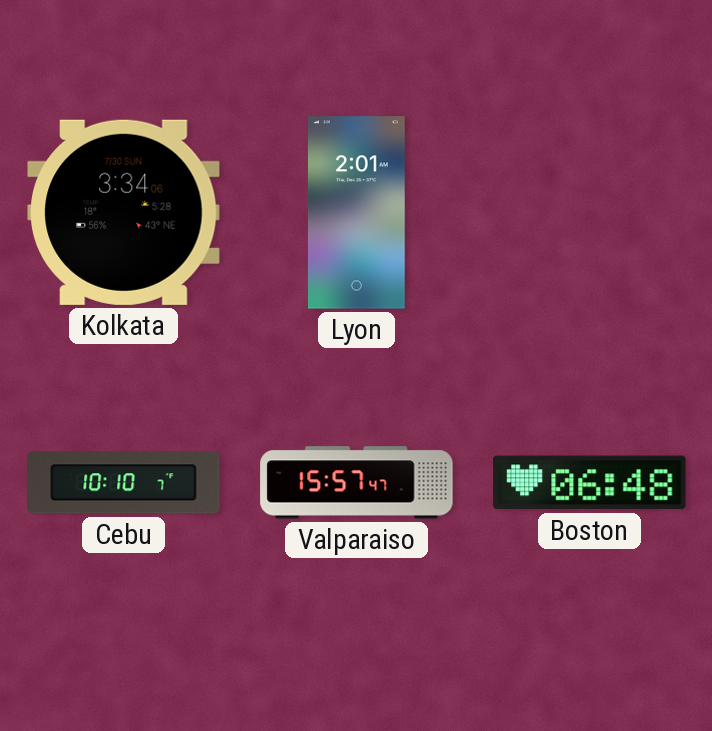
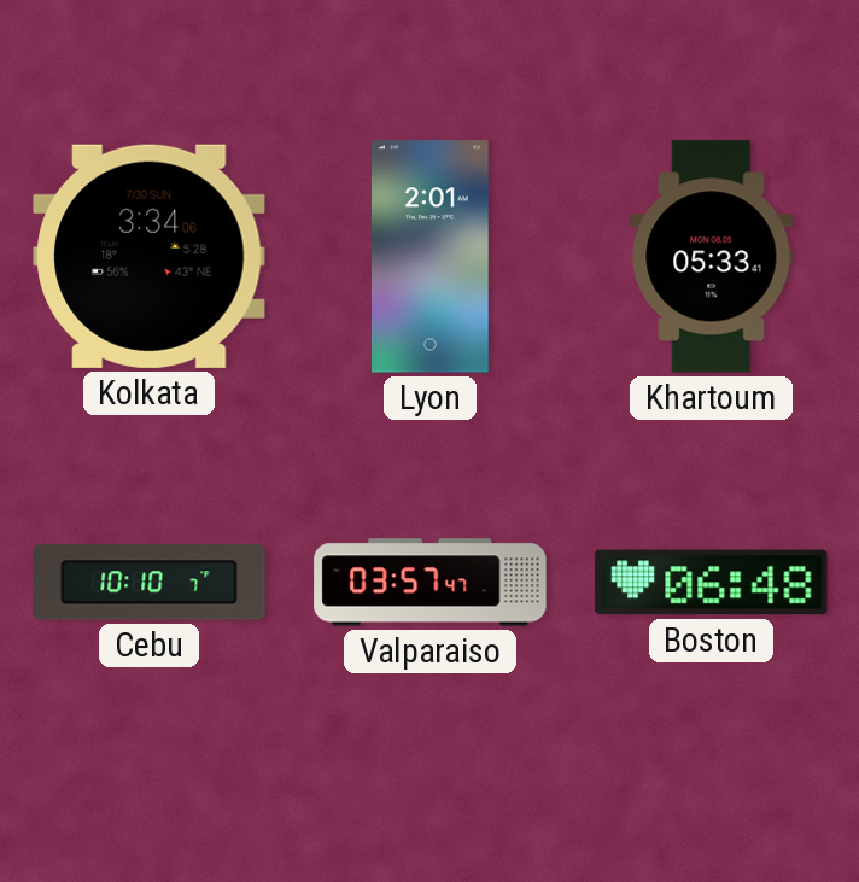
Khartoum: none -> 05:33
Valparaiso: 15:57 -> 03:57
